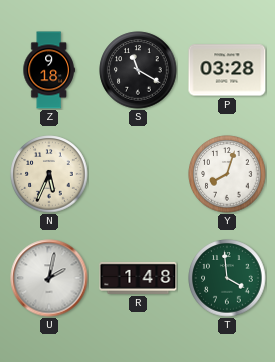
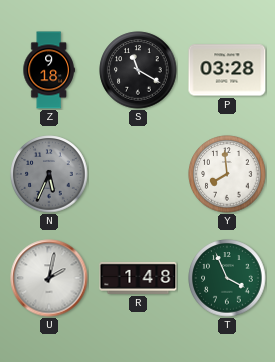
N dial: cream -> grey
Y: 8:03 -> 7:59
T: 3:59 -> 3:56
